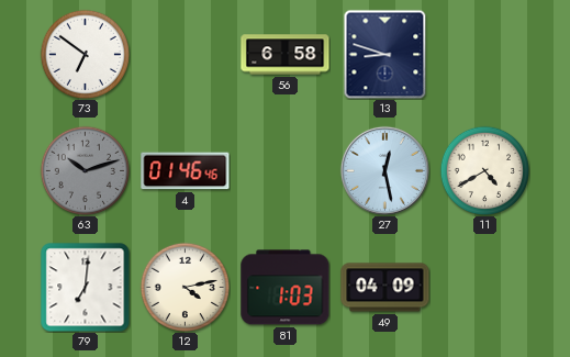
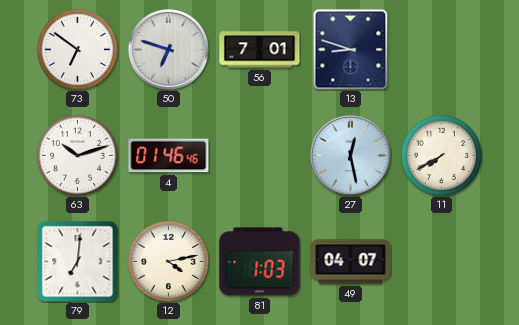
50: none -> 6:48
56: 6:58 -> 7:01
63 dial: grey -> white
11: 4:40 -> 7:40
49: 04:09 -> 04:07
